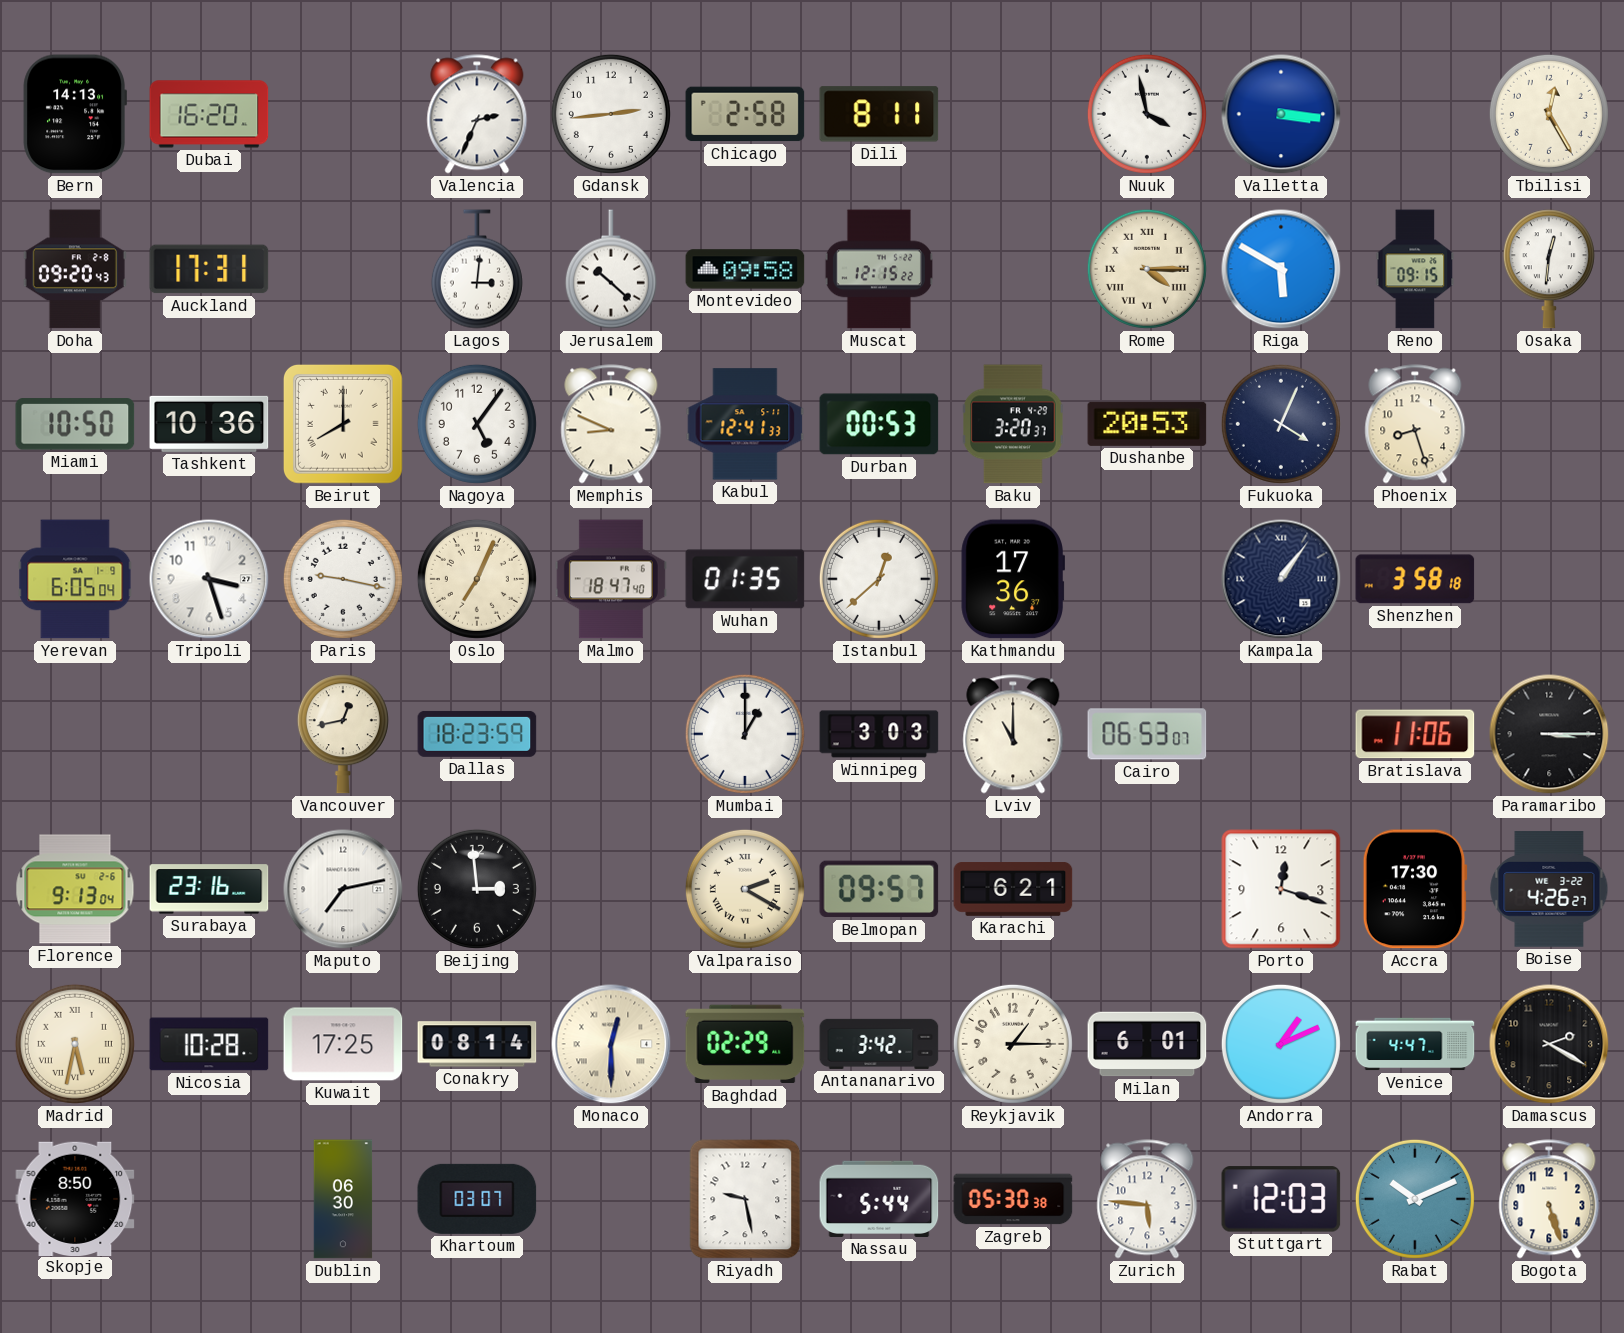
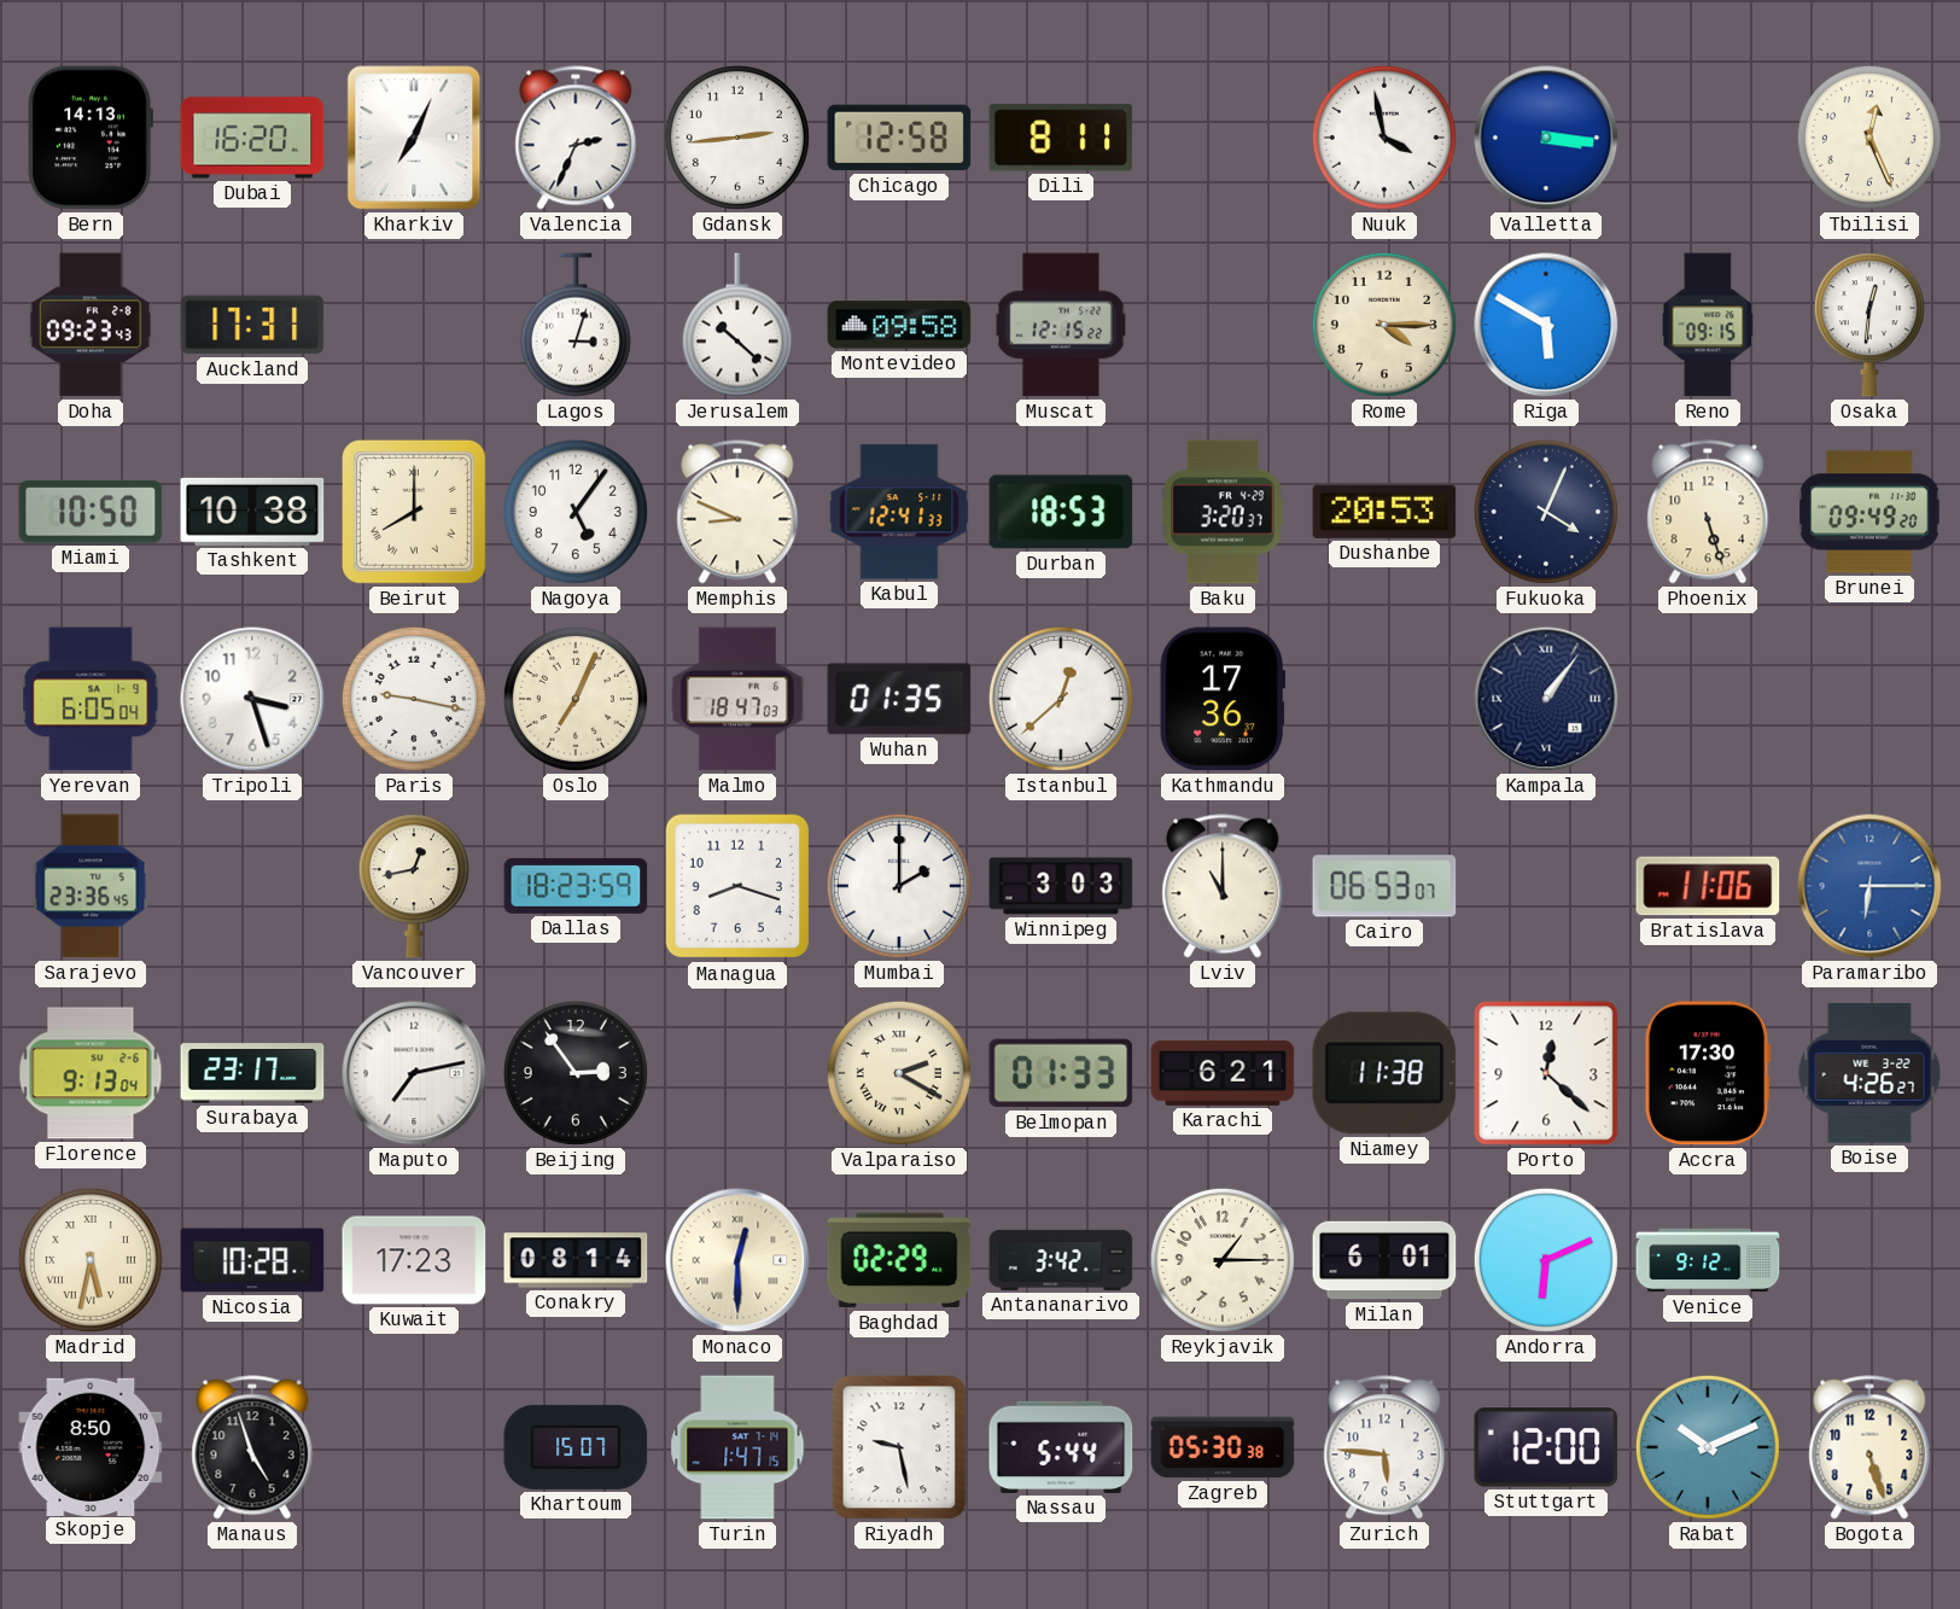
Kharkiv: none -> 7:04
Chicago: 2:58 -> 12:58
Tbilisi: 12:25 -> 12:26
Doha: 09:20 -> 09:23
Lagos: 3:01 -> 3:03
Rome numerals: Roman -> Arabic
Tashkent: 10:36 -> 10:38
Durban: 00:53 -> 18:53
Phoenix: 8:27 -> 5:27
Brunei: none -> 09:49
Malmo: 18:47:40 -> 18:47:03
Shenzhen: 3:58 -> none
Sarajevo: none -> 23:36
Managua: none -> 8:18
Mumbai: 1:00 -> 2:00
Paramaribo: 3:15 -> 6:15
Paramaribo dial: black -> blue
Surabaya: 23:16 -> 23:17
Beijing: 2:59 -> 2:54
Belmopan: 09:57 -> 01:33
Niamey: none -> 11:38
Porto: 12:18 -> 12:22
Kuwait: 17:25 -> 17:23
Andorra: 1:11 -> 6:11
Venice: 4:47 -> 9:12
Damascus: 2:20 -> none
Manaus: none -> 4:57
Dublin: 06:30 -> none
Khartoum: 03:07 -> 15:07
Turin: none -> 1:47
Stuttgart: 12:03 -> 12:00
